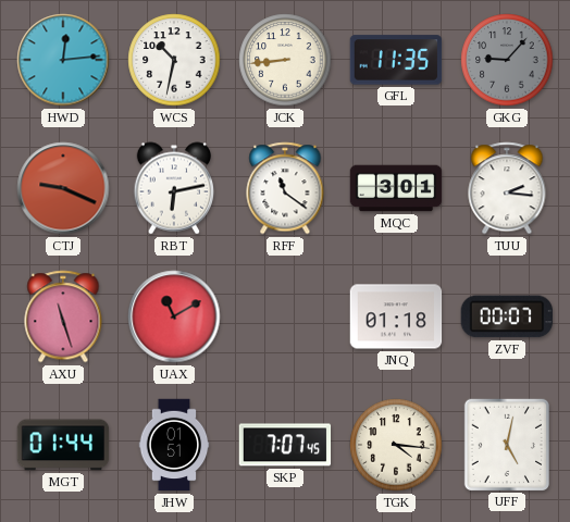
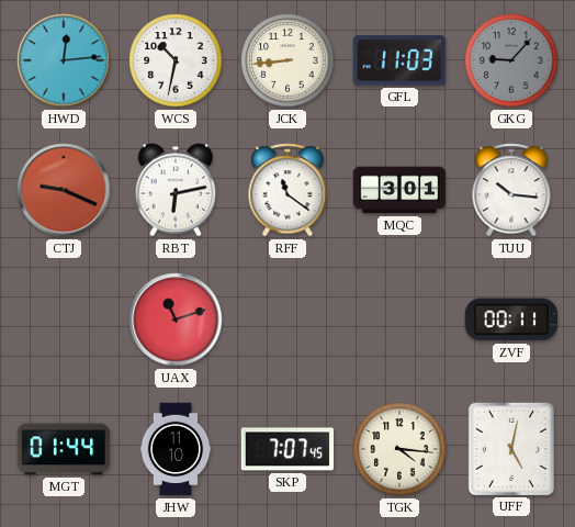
GFL: 11:35 -> 11:03
TUU: 2:16 -> 10:16
AXU: 11:27 -> none
UAX: 11:10 -> 11:12
JNQ: 01:18 -> none
ZVF: 00:07 -> 00:11
JHW: 01:51 -> 11:10
